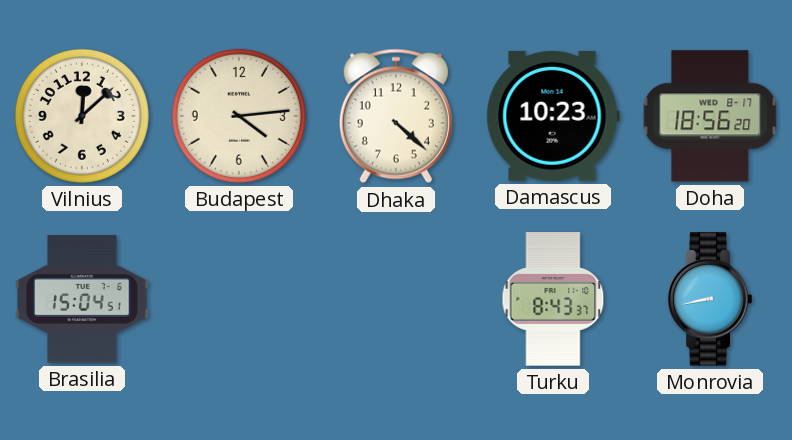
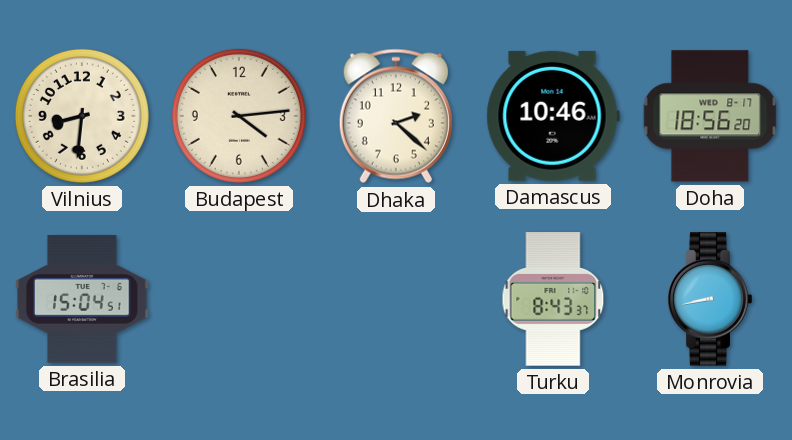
Vilnius: 12:08 -> 8:31
Dhaka: 4:22 -> 2:22
Damascus: 10:23 -> 10:46
